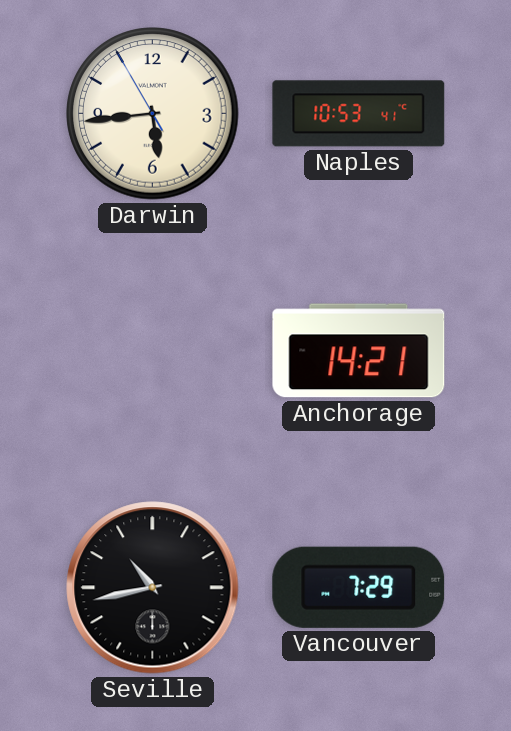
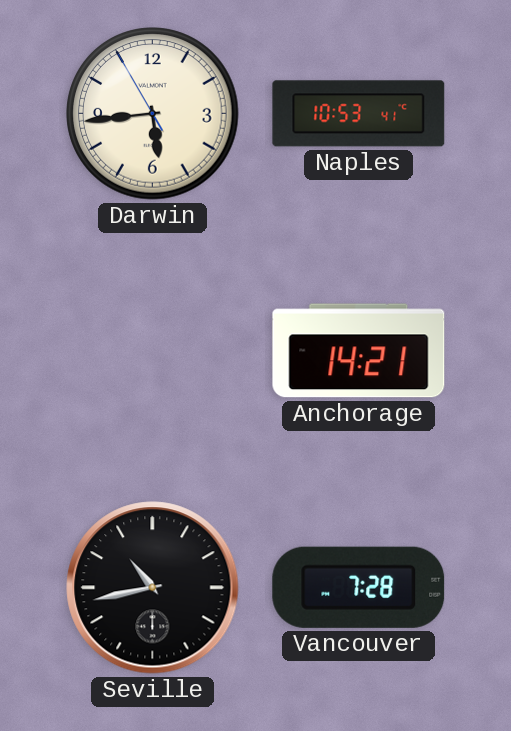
Vancouver: 7:29 -> 7:28
